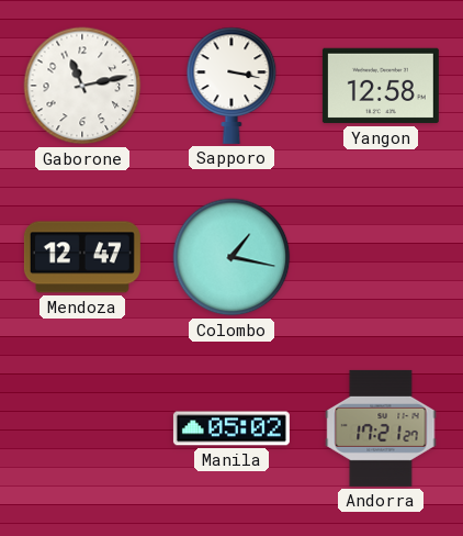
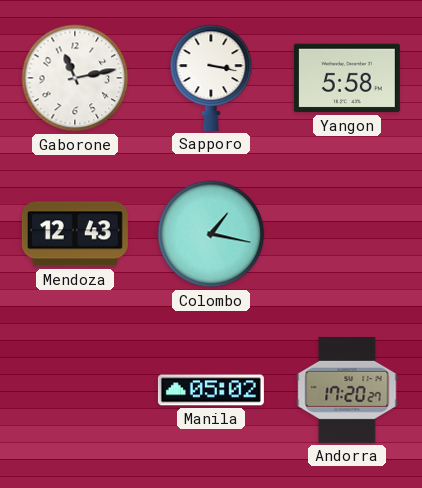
Yangon: 12:58 -> 5:58
Mendoza: 12:47 -> 12:43
Andorra: 17:21 -> 17:20
